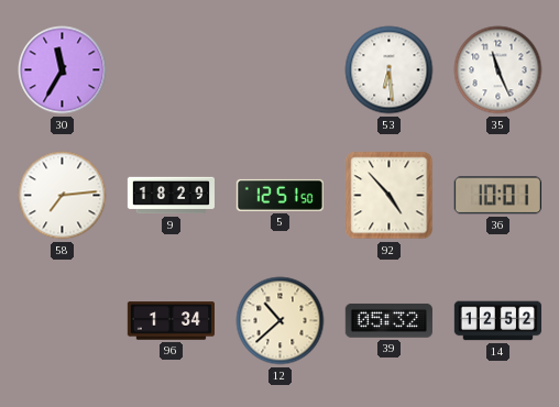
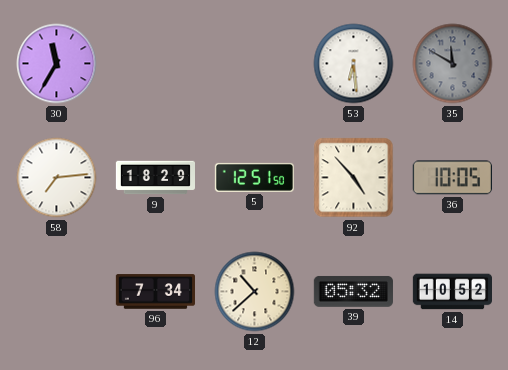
35: 11:26 -> 11:50
35 dial: white -> grey
36: 10:01 -> 10:05
96: 1:34 -> 7:34
14: 12:52 -> 10:52
